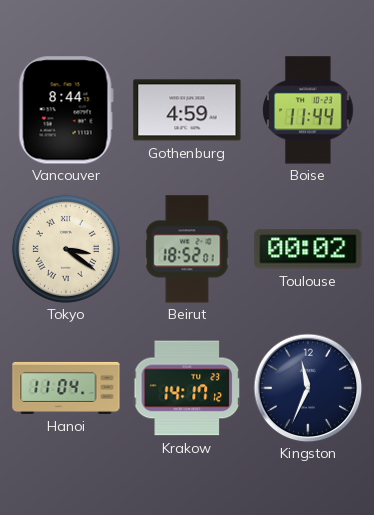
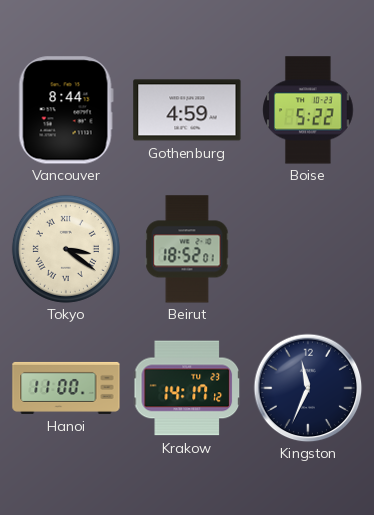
Boise: 11:44 -> 5:22
Toulouse: 00:02 -> none
Hanoi: 11:04 -> 11:00
